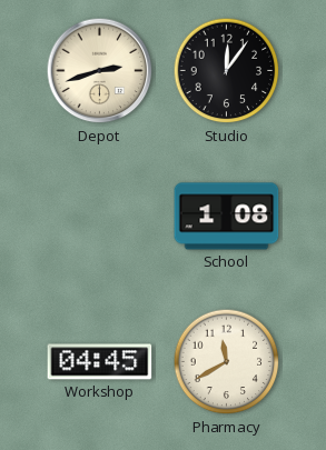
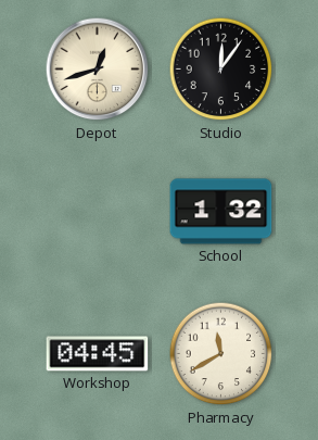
Depot: 2:42 -> 12:42
School: 1:08 -> 1:32
